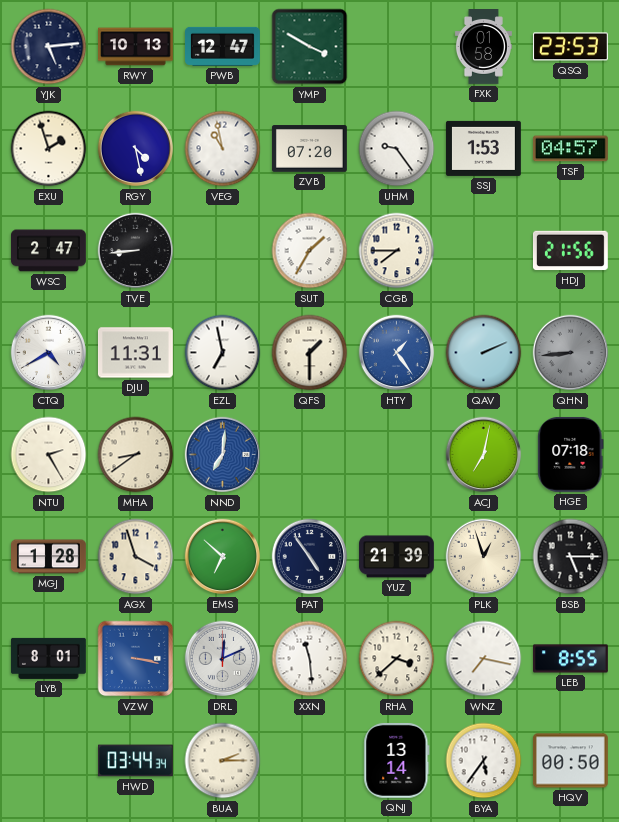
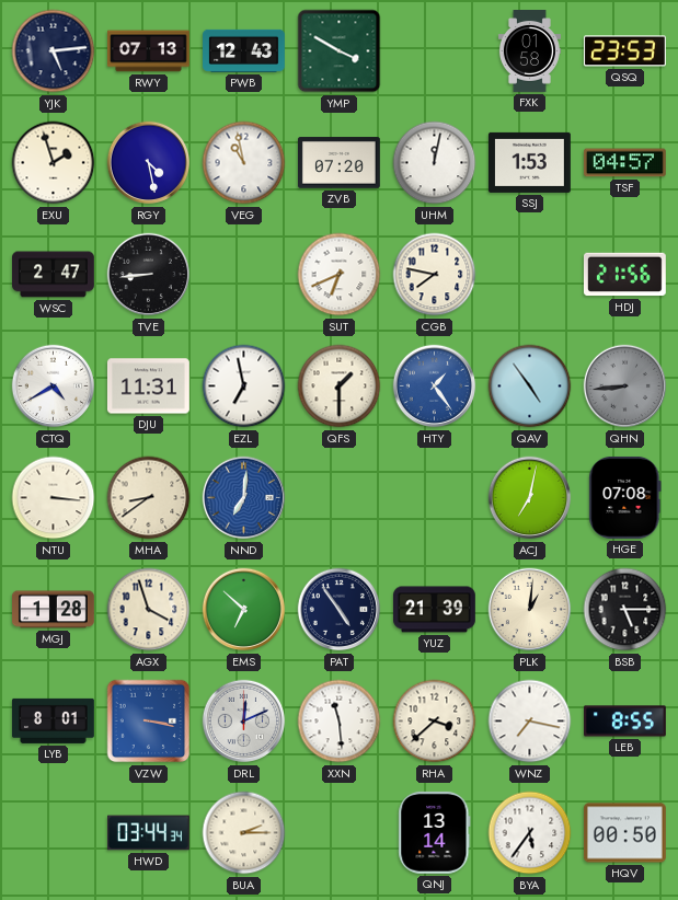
RWY: 10:13 -> 07:13
PWB: 12:47 -> 12:43
UHM: 9:24 -> 12:02
SUT: 1:35 -> 6:41
CGB: 7:45 -> 7:47
QAV: 2:11 -> 4:54
NTU: 2:25 -> 3:16
HGE: 07:18 -> 07:08
PLK: 12:57 -> 1:01
